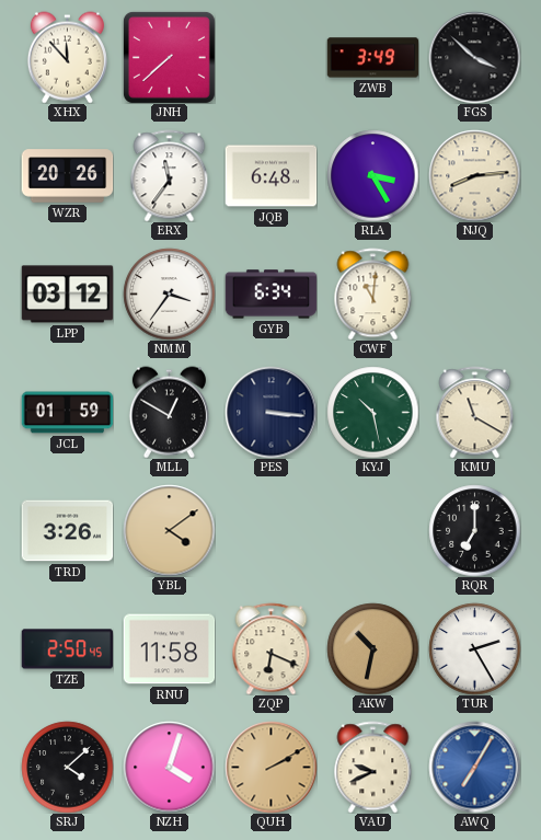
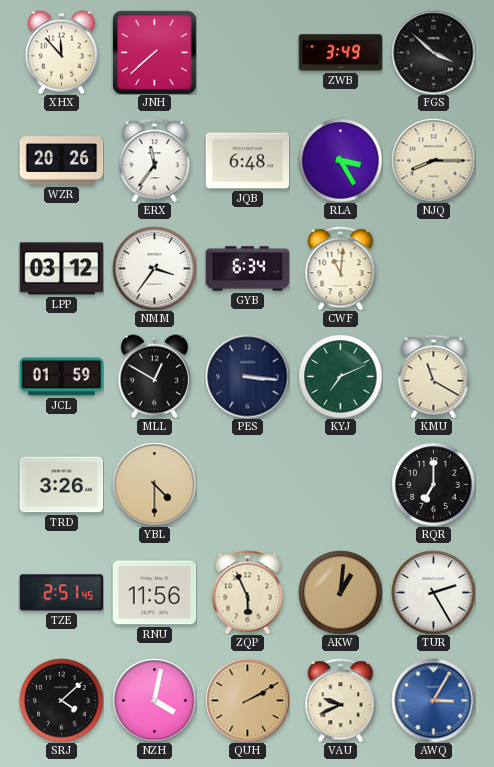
NJQ: 8:14 -> 8:15
KYJ: 10:28 -> 7:11
YBL: 4:09 -> 4:30
TZE: 2:50 -> 2:51
RNU: 11:58 -> 11:56
ZQP: 6:19 -> 5:56
AKW: 10:32 -> 1:01
NZH: 4:03 -> 4:02
AWQ: 7:05 -> 3:05
